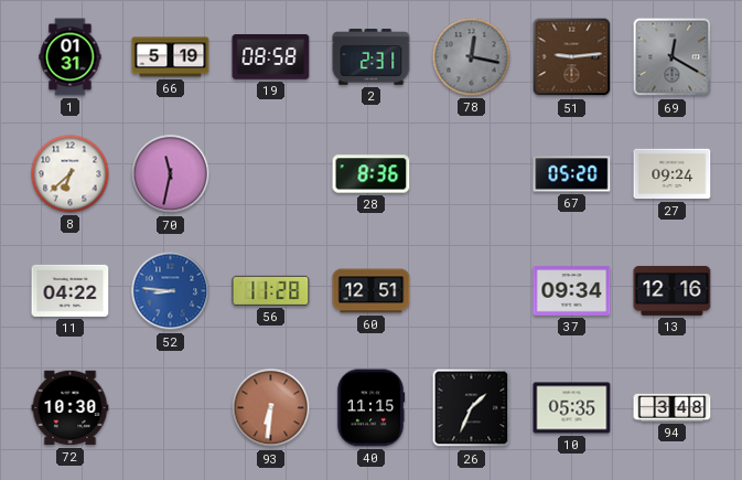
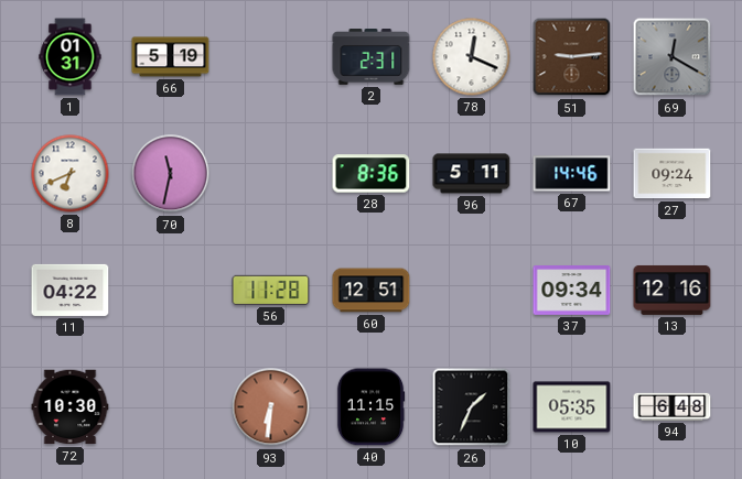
19: 08:58 -> none
78: 12:17 -> 12:19
78 dial: grey -> white
8: 6:38 -> 6:41
96: none -> 5:11
67: 05:20 -> 14:46
52: 8:46 -> none
94: 3:48 -> 6:48
